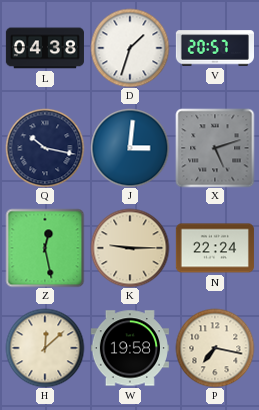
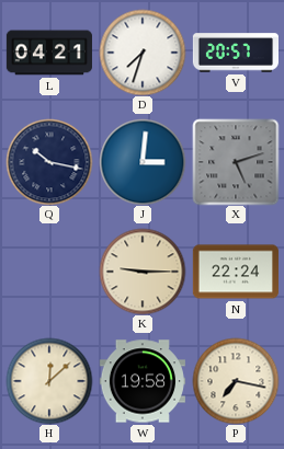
L: 04:38 -> 04:21
D: 1:33 -> 7:33
Z: 12:28 -> none
